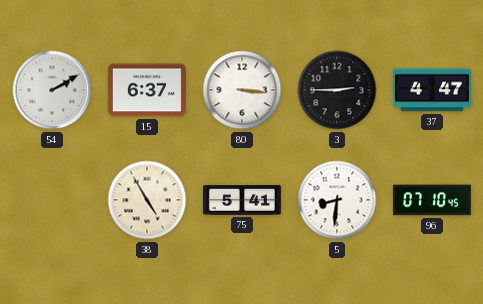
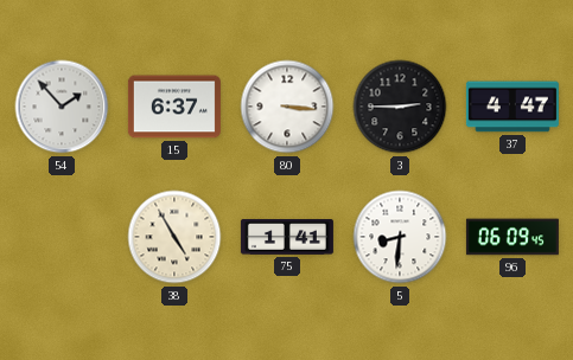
54: 2:10 -> 1:53
75: 5:41 -> 1:41
96: 07:10 -> 06:09
